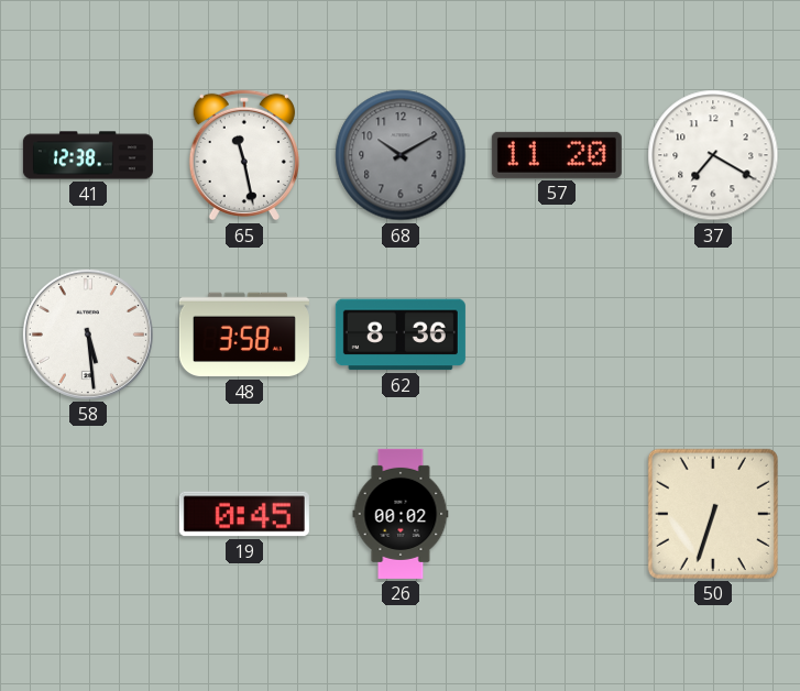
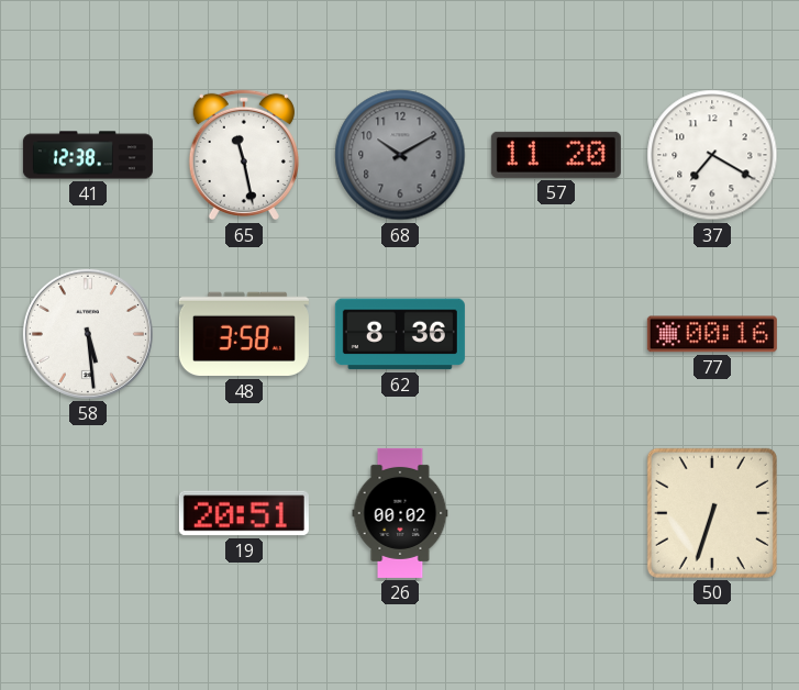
77: none -> 00:16
19: 0:45 -> 20:51
